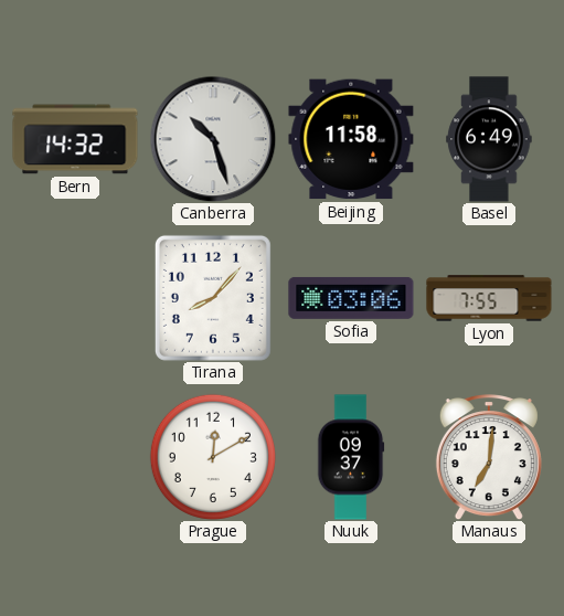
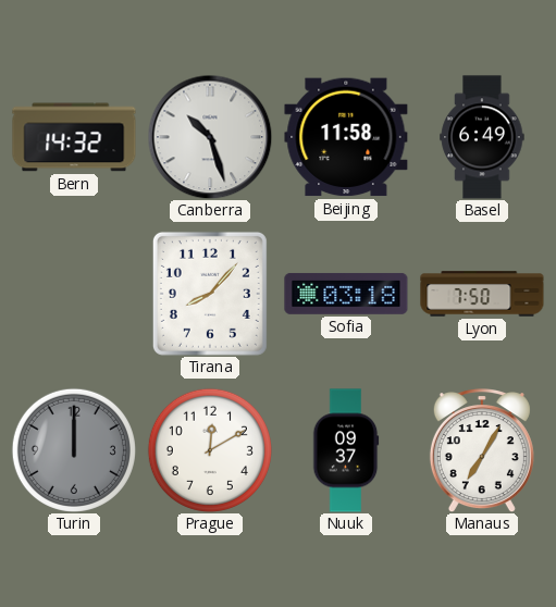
Sofia: 03:06 -> 03:18
Lyon: 7:55 -> 7:50
Turin: none -> 12:00
Manaus: 7:01 -> 7:05
